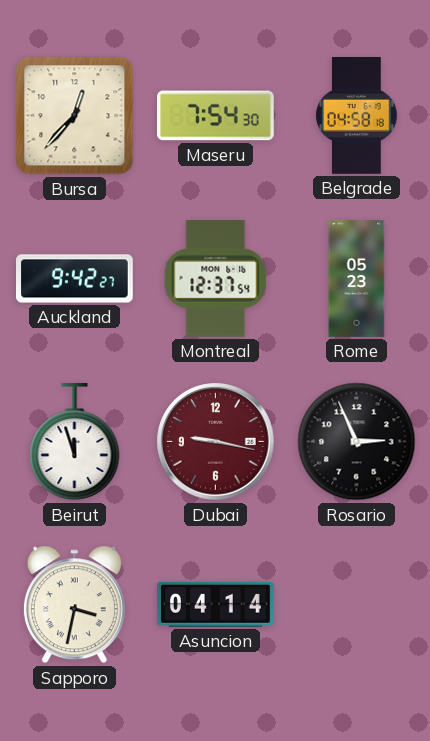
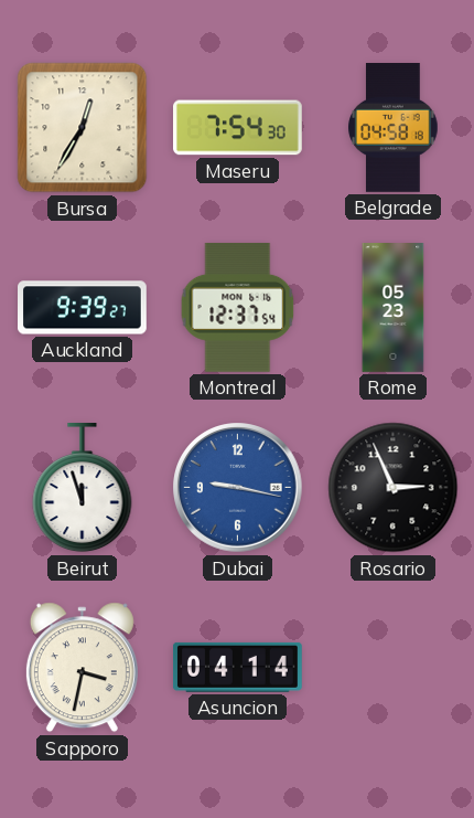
Bursa: 12:37 -> 12:35
Auckland: 9:42 -> 9:39
Dubai dial: burgundy -> blue
